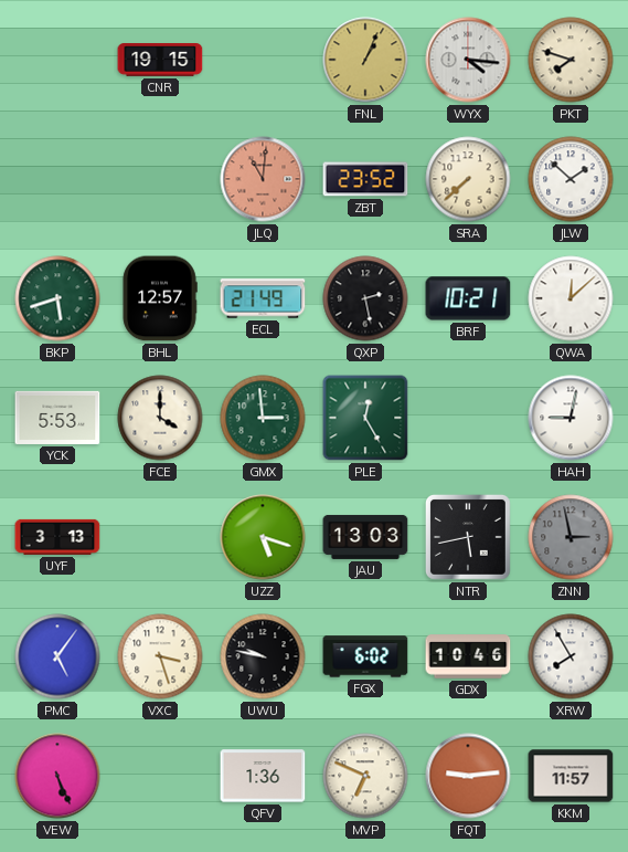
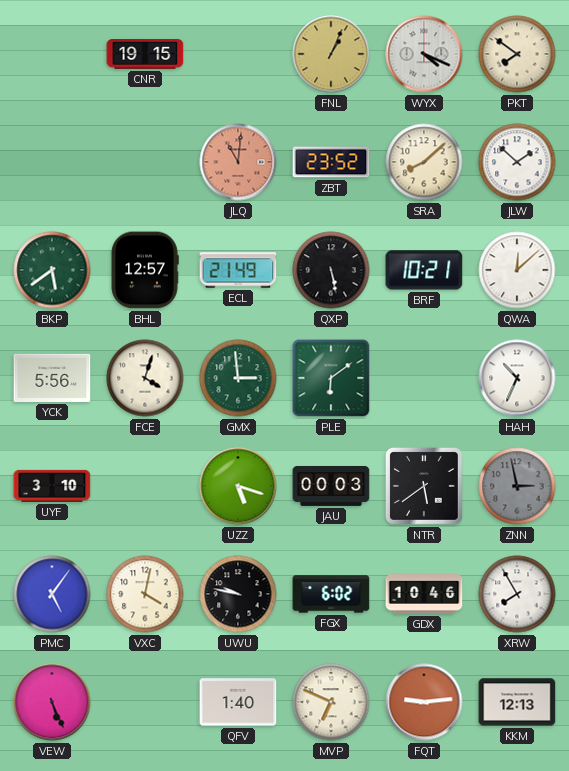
WYX: 4:16 -> 4:19
PKT: 7:48 -> 7:51
SRA: 7:38 -> 8:08
BKP: 5:42 -> 5:39
QXP: 2:28 -> 5:28
YCK: 5:53 -> 5:56
FCE: 4:00 -> 4:03
PLE: 12:25 -> 6:09
HAH: 9:02 -> 10:34
UYF: 3:13 -> 3:10
JAU: 13:03 -> 00:03
NTR: 5:43 -> 5:39
VXC: 3:27 -> 4:02
QFV: 1:36 -> 1:40
KKM: 11:57 -> 12:13
